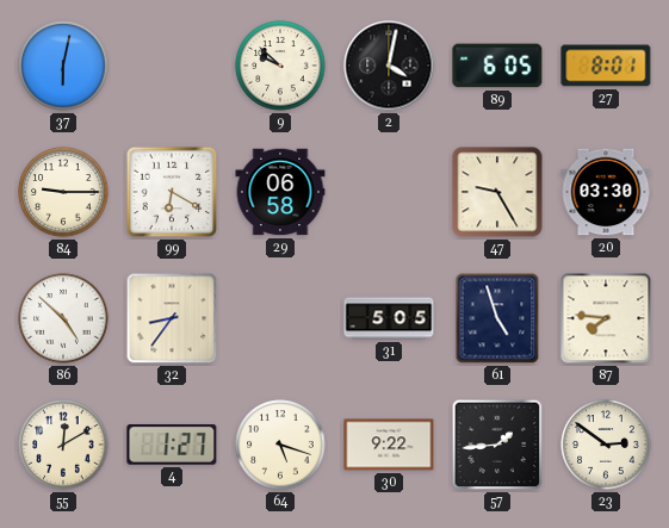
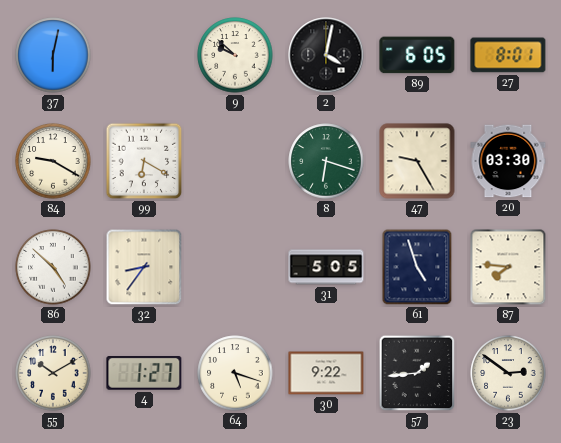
84: 9:15 -> 9:20
29: 06:58 -> none
8: none -> 6:18
55: 12:10 -> 10:10
